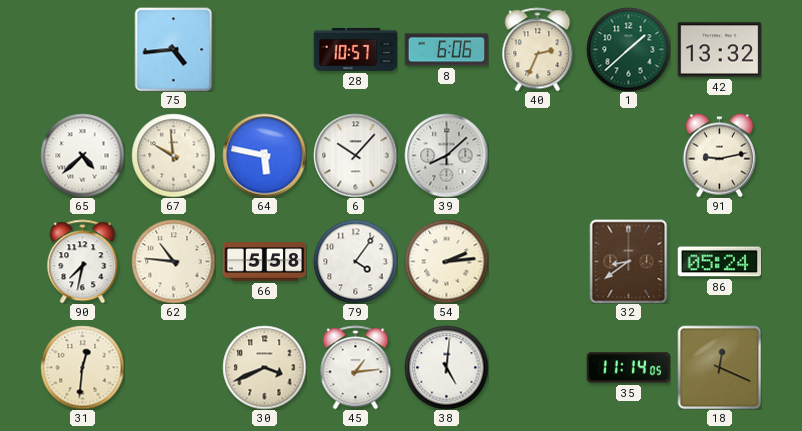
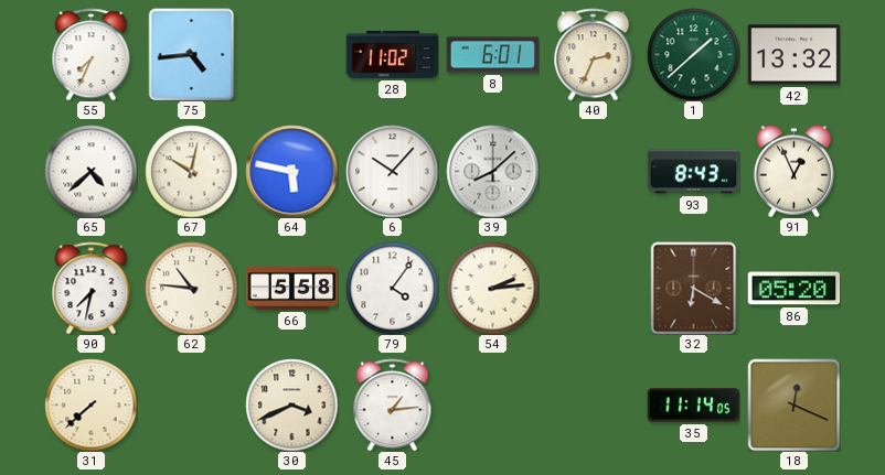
55: none -> 7:34
28: 10:57 -> 11:02
8: 6:06 -> 6:01
67: 9:59 -> 10:02
93: none -> 8:43
91: 9:13 -> 12:56
32: 8:39 -> 6:20
86: 05:24 -> 05:20
31: 12:31 -> 7:38
38: 5:01 -> none
